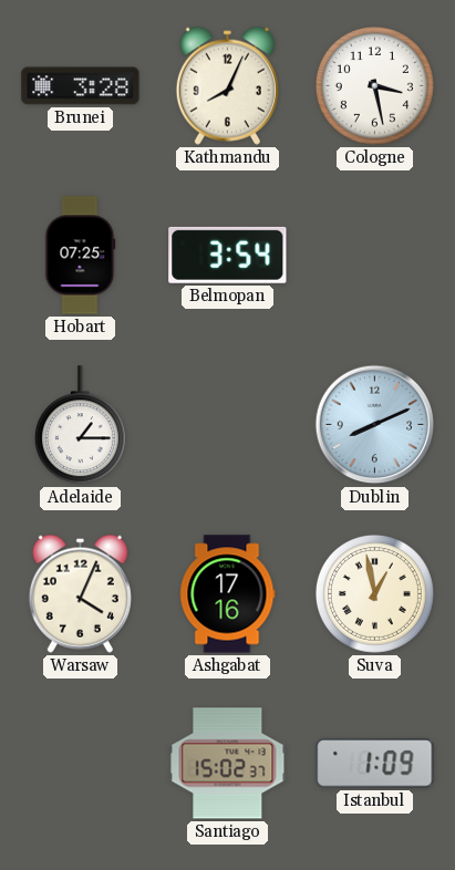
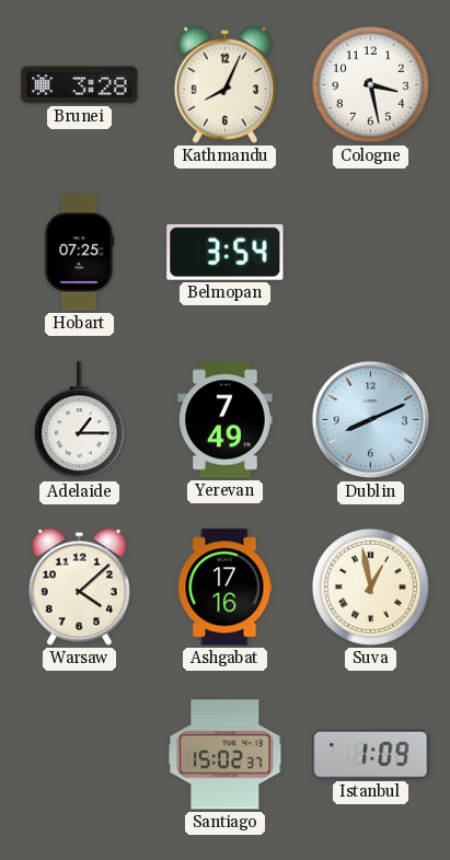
Yerevan: none -> 7:49
Warsaw: 4:04 -> 4:08
